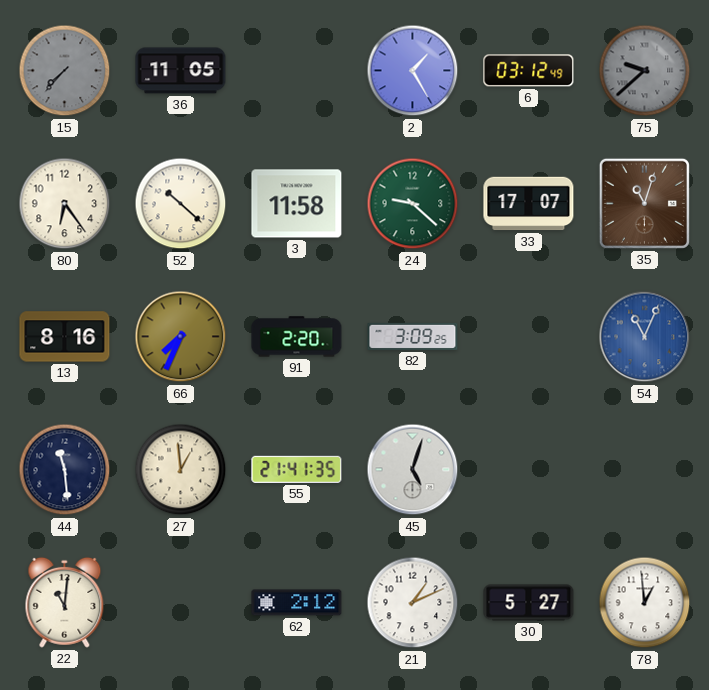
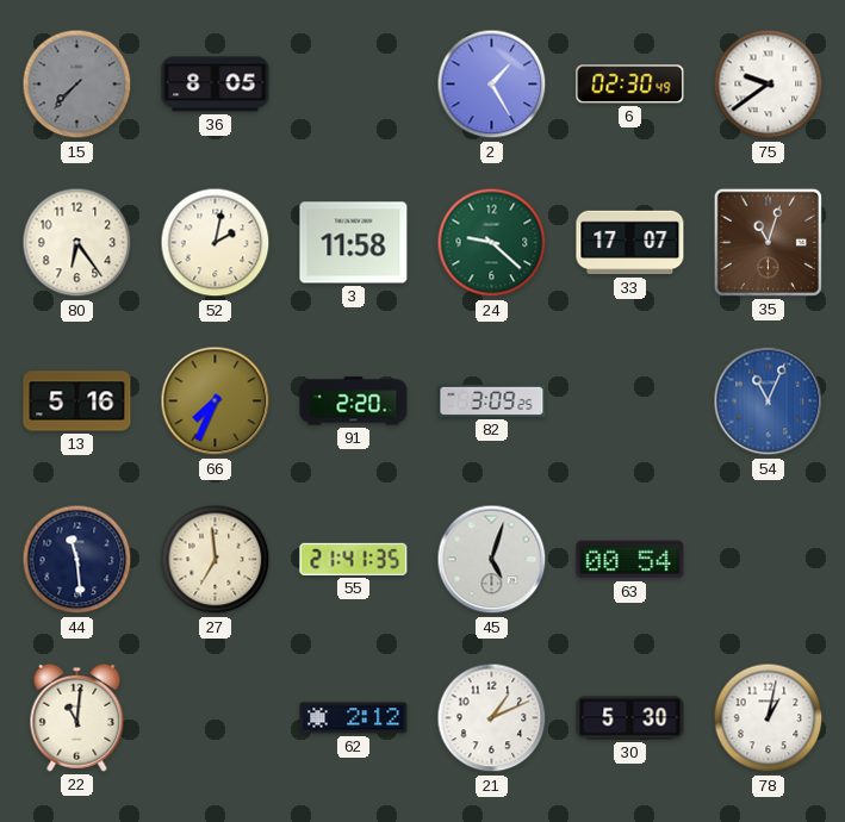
36: 11:05 -> 8:05
6: 03:12 -> 02:30
75: 9:38 -> 9:39
75 dial: grey -> white
52: 10:22 -> 2:02
13: 8:16 -> 5:16
27: 12:59 -> 6:59
63: none -> 00:54
30: 5:27 -> 5:30
78: 12:59 -> 1:02
